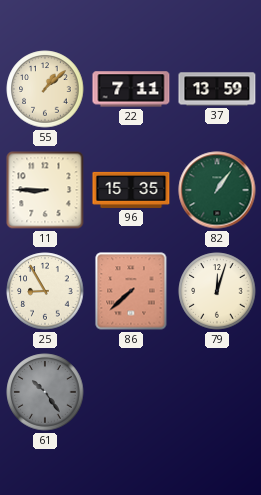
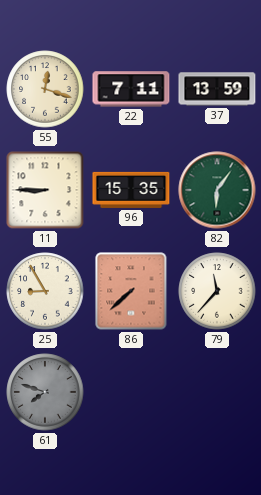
55: 1:08 -> 12:18
82: 1:06 -> 6:06
79: 12:03 -> 11:37
61: 10:24 -> 7:48
